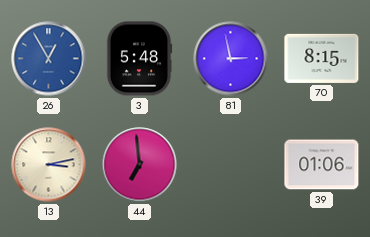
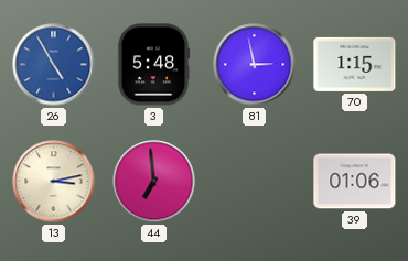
26: 12:55 -> 4:55
70: 8:15 -> 1:15
